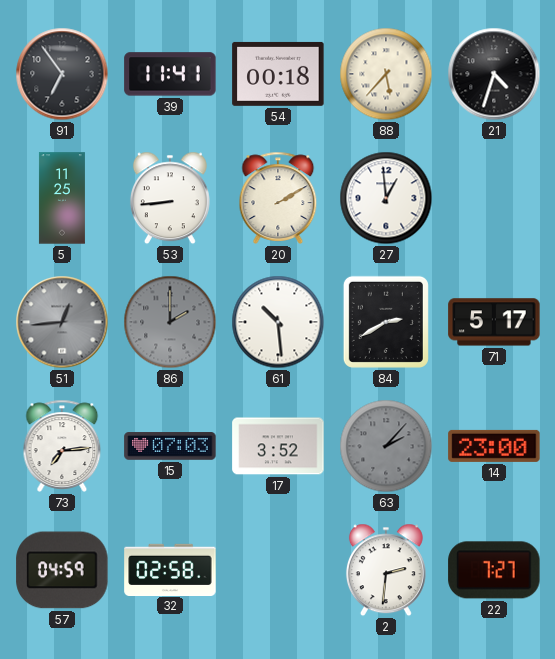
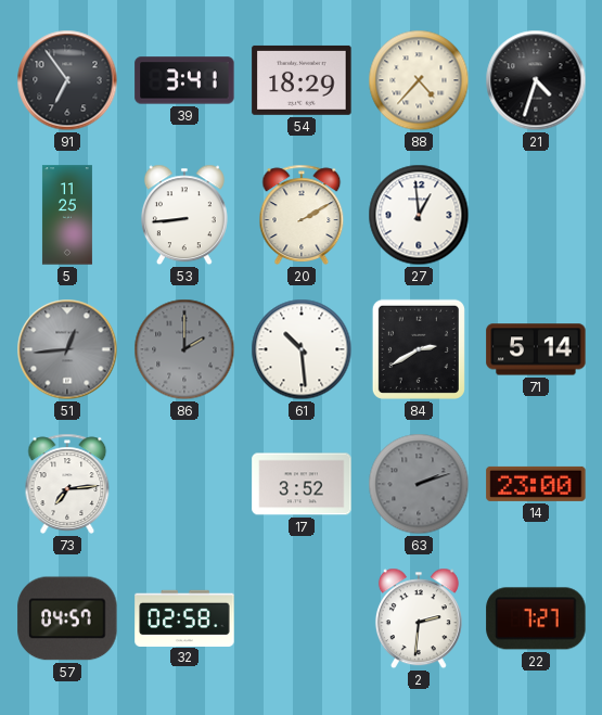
39: 11:41 -> 3:41
54: 00:18 -> 18:29
88: 5:37 -> 4:37
71: 5:17 -> 5:14
15: 07:03 -> none
63: 2:07 -> 2:12
57: 04:59 -> 04:57
